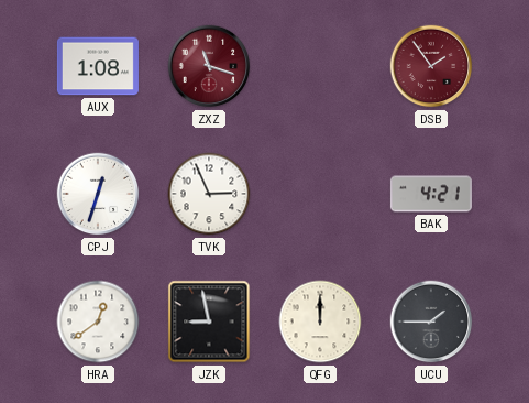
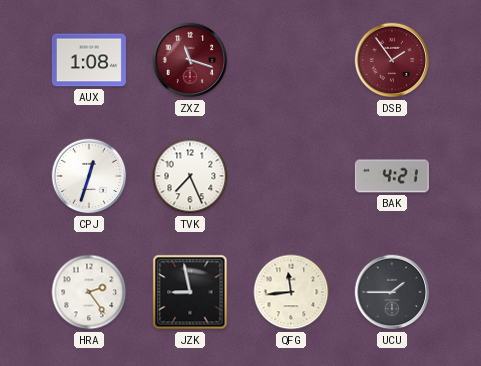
TVK: 2:56 -> 7:26
HRA: 12:39 -> 2:24
QFG: 12:00 -> 11:44
